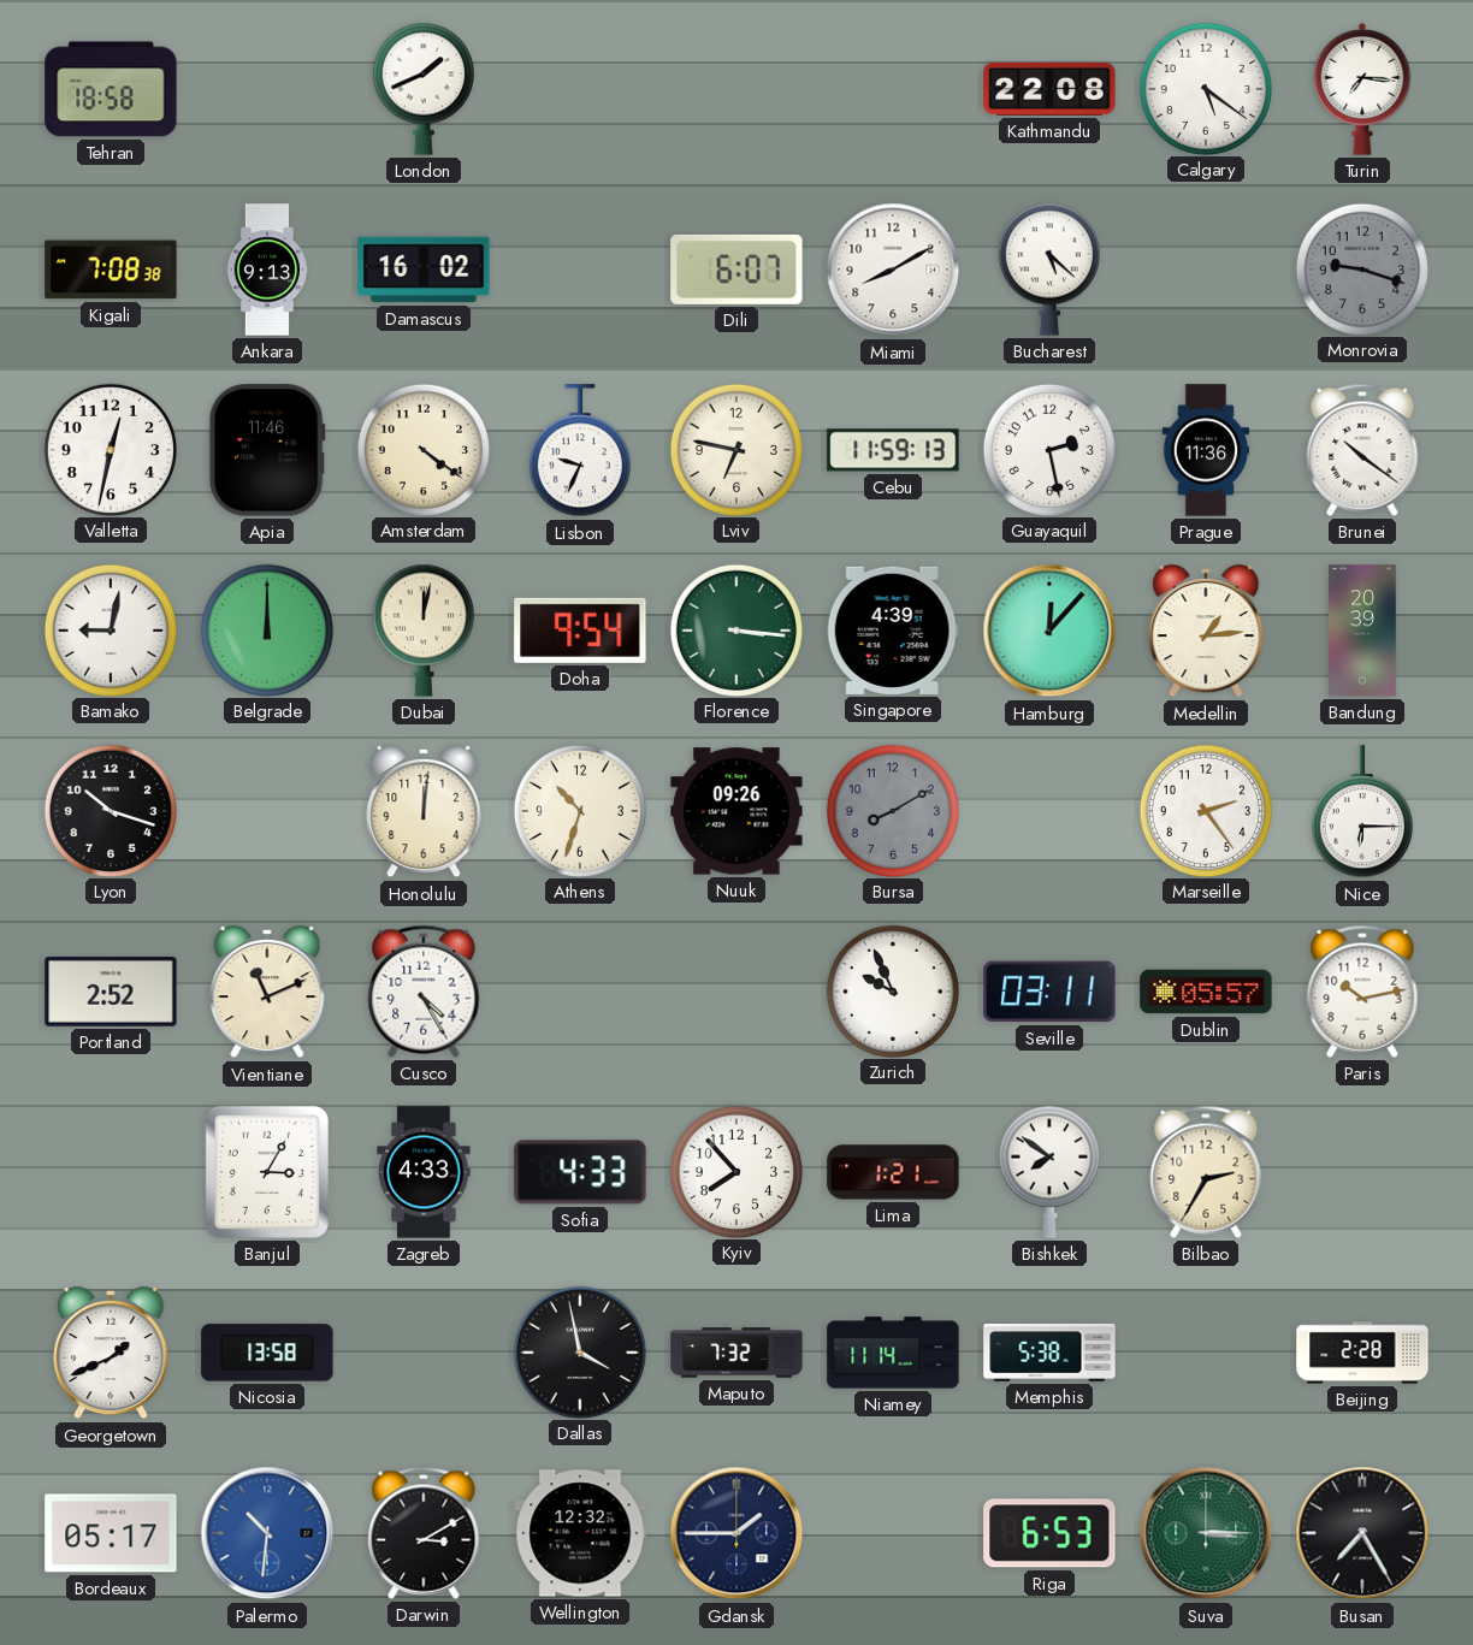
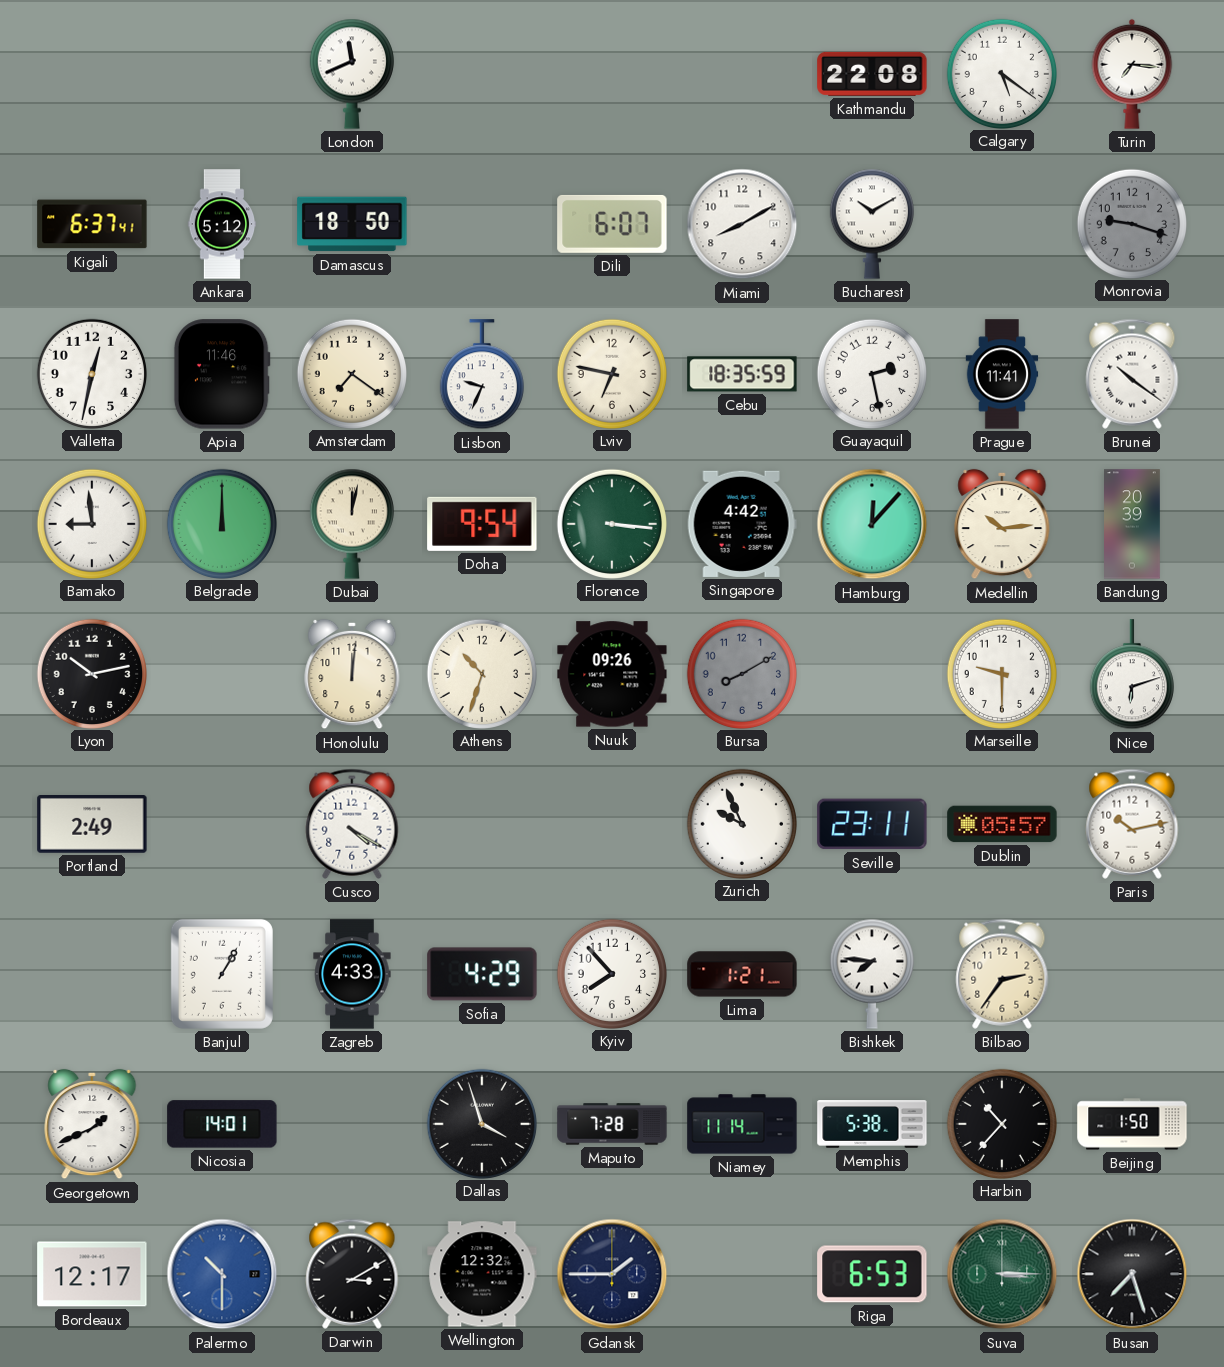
Tehran: 18:58 -> none
London: 1:41 -> 11:41
Kigali: 7:08 -> 6:37
Ankara: 9:13 -> 5:12
Damascus: 16:02 -> 18:50
Bucharest: 5:22 -> 10:10
Amsterdam: 4:21 -> 7:21
Cebu: 11:59 -> 18:35
Prague: 11:36 -> 11:41
Bamako: 9:02 -> 8:59
Singapore: 4:39 -> 4:42
Medellin: 1:14 -> 10:14
Lyon: 10:18 -> 10:13
Marseille: 2:24 -> 9:30
Nice: 6:15 -> 6:12
Portland: 2:52 -> 2:49
Vientiane: 11:11 -> none
Cusco: 4:25 -> 4:20
Seville: 03:11 -> 23:11
Banjul: 3:05 -> 1:05
Sofia: 4:33 -> 4:29
Bishkek: 7:51 -> 7:46
Bilbao: 2:35 -> 2:36
Nicosia: 13:58 -> 14:01
Dallas: 3:58 -> 3:57
Maputo: 7:32 -> 7:28
Harbin: none -> 10:37
Beijing: 2:28 -> 1:50
Bordeaux: 05:17 -> 12:17
Palermo: 10:31 -> 10:30
Busan: 7:25 -> 7:27
